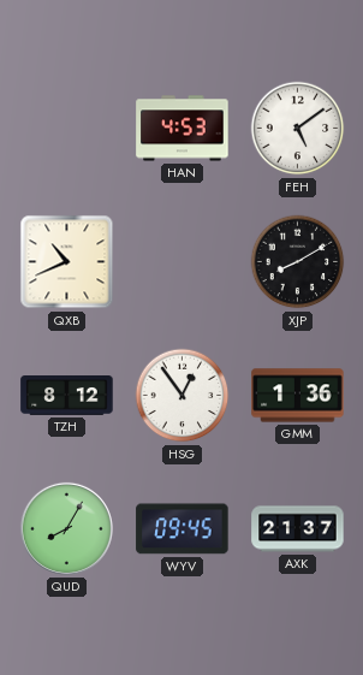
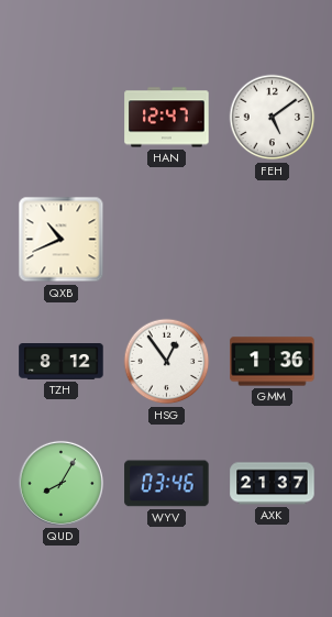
HAN: 4:53 -> 12:47
XJP: 8:10 -> none
WYV: 09:45 -> 03:46
